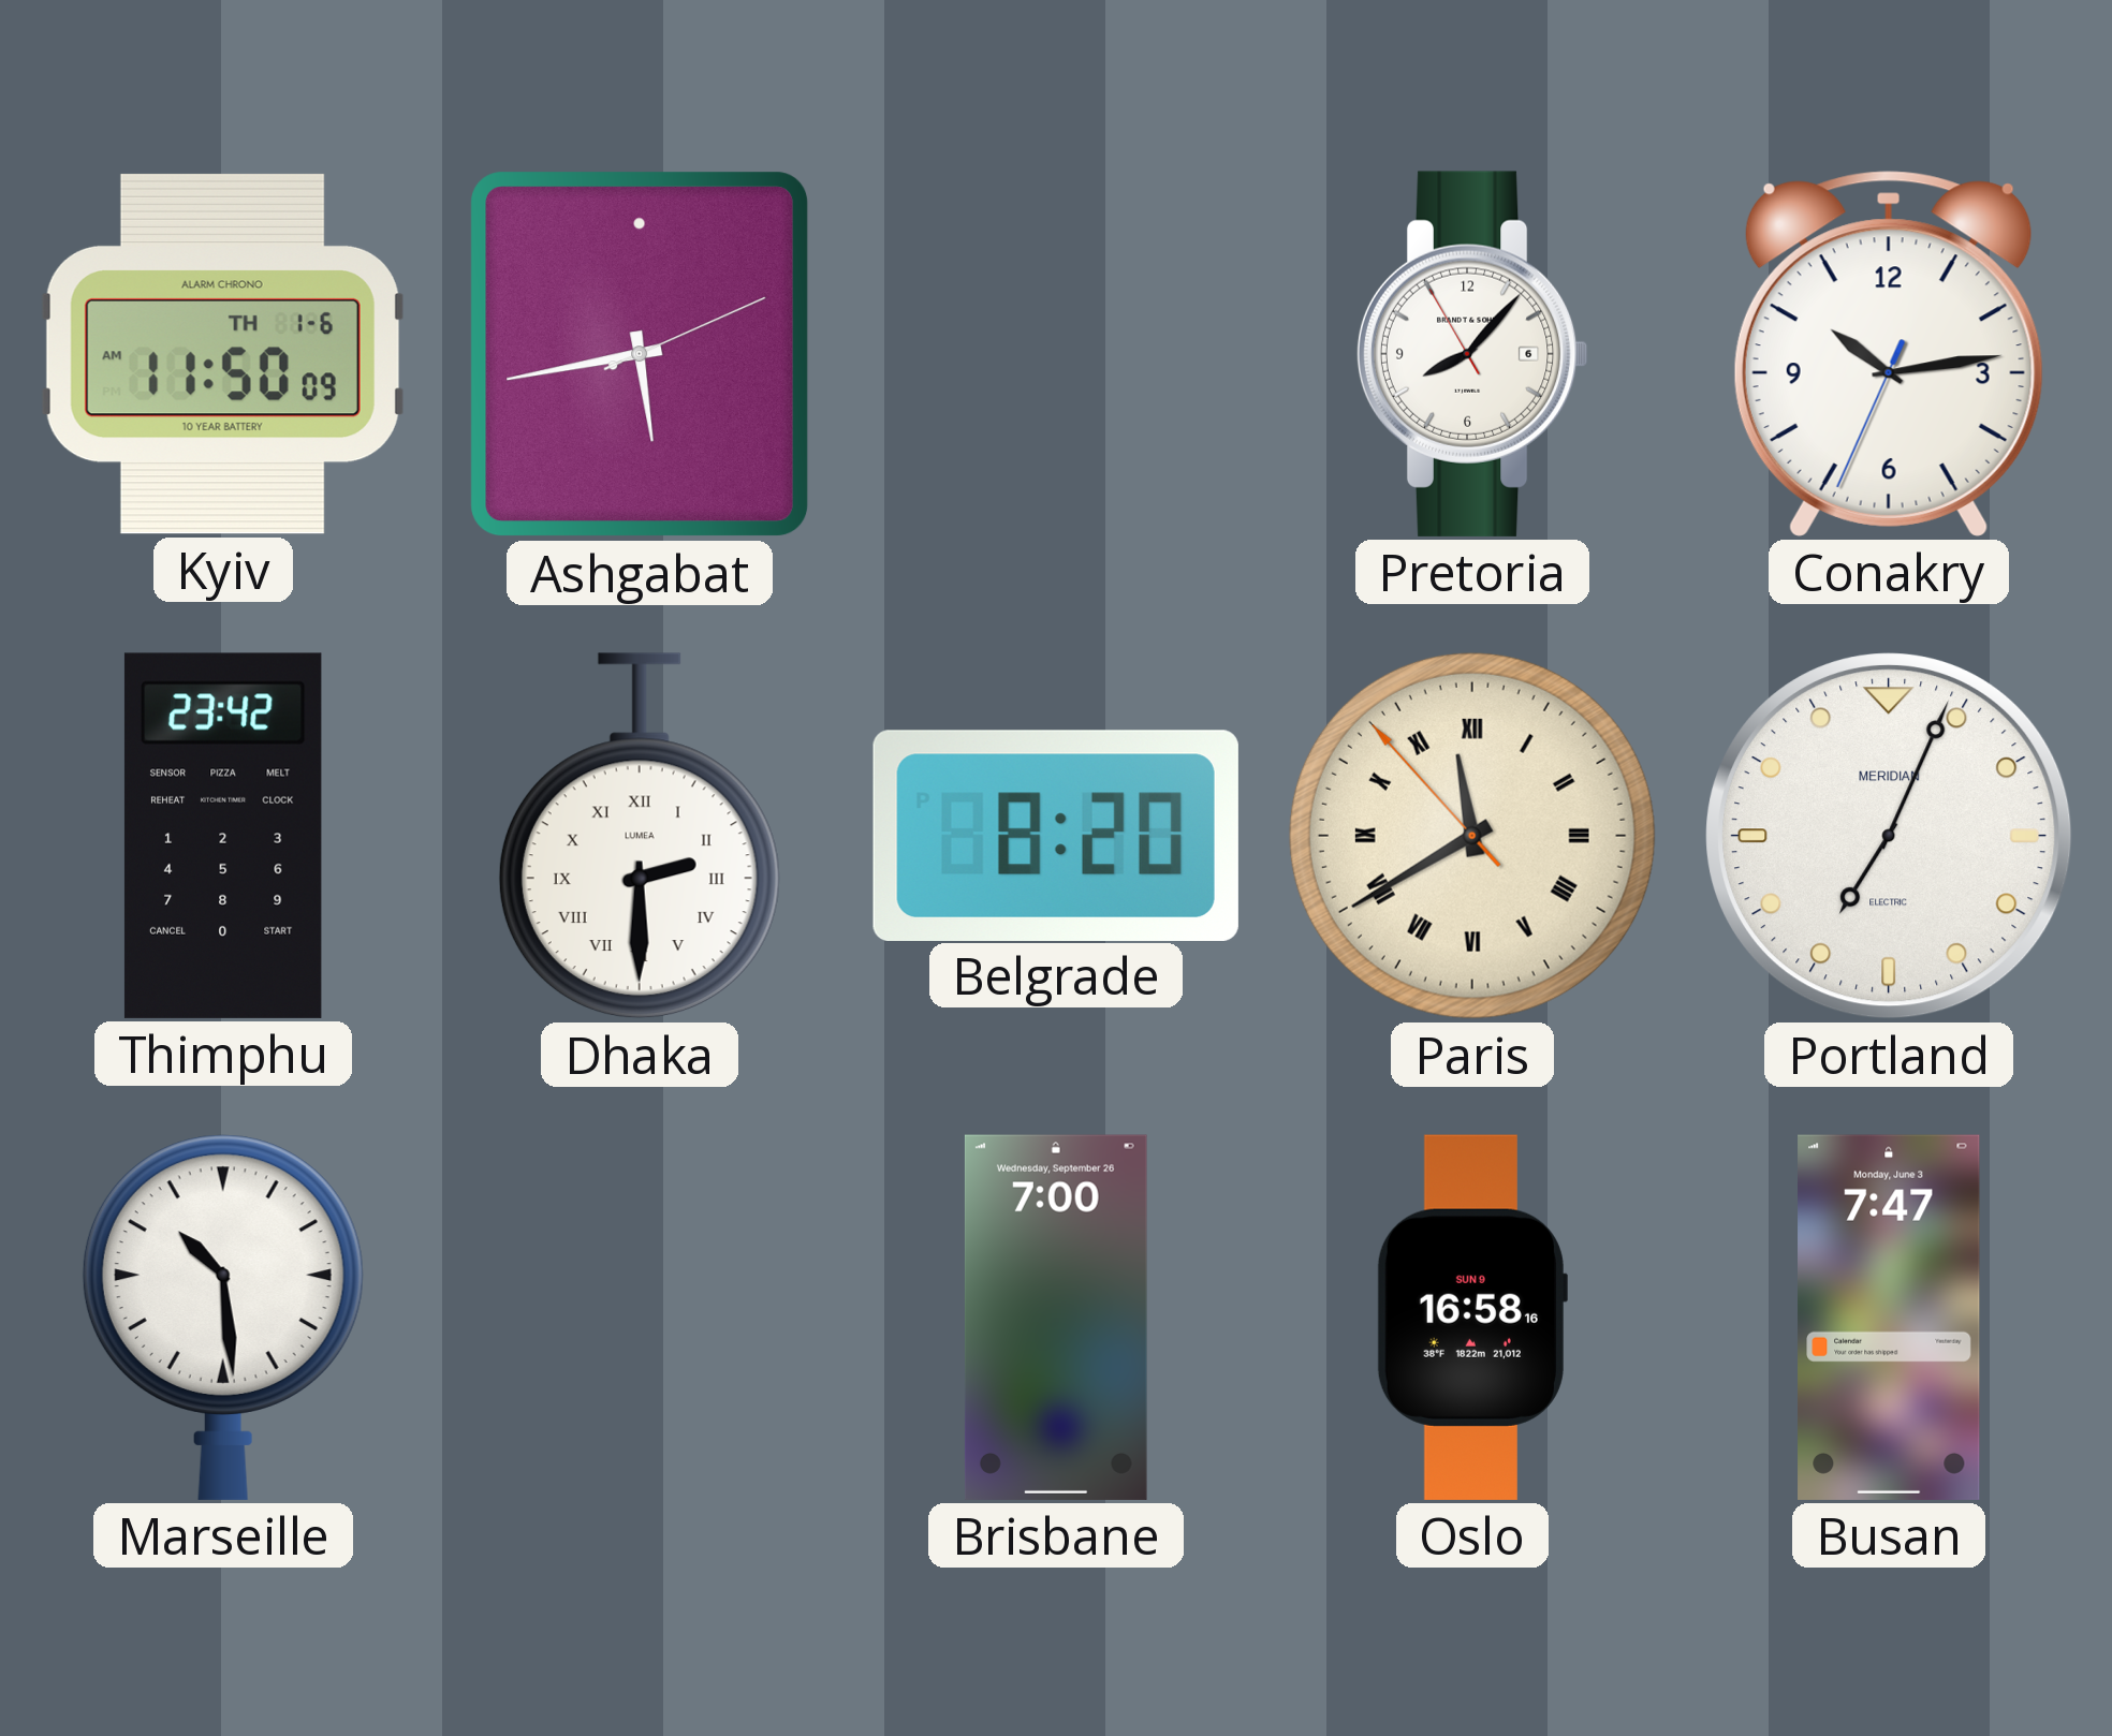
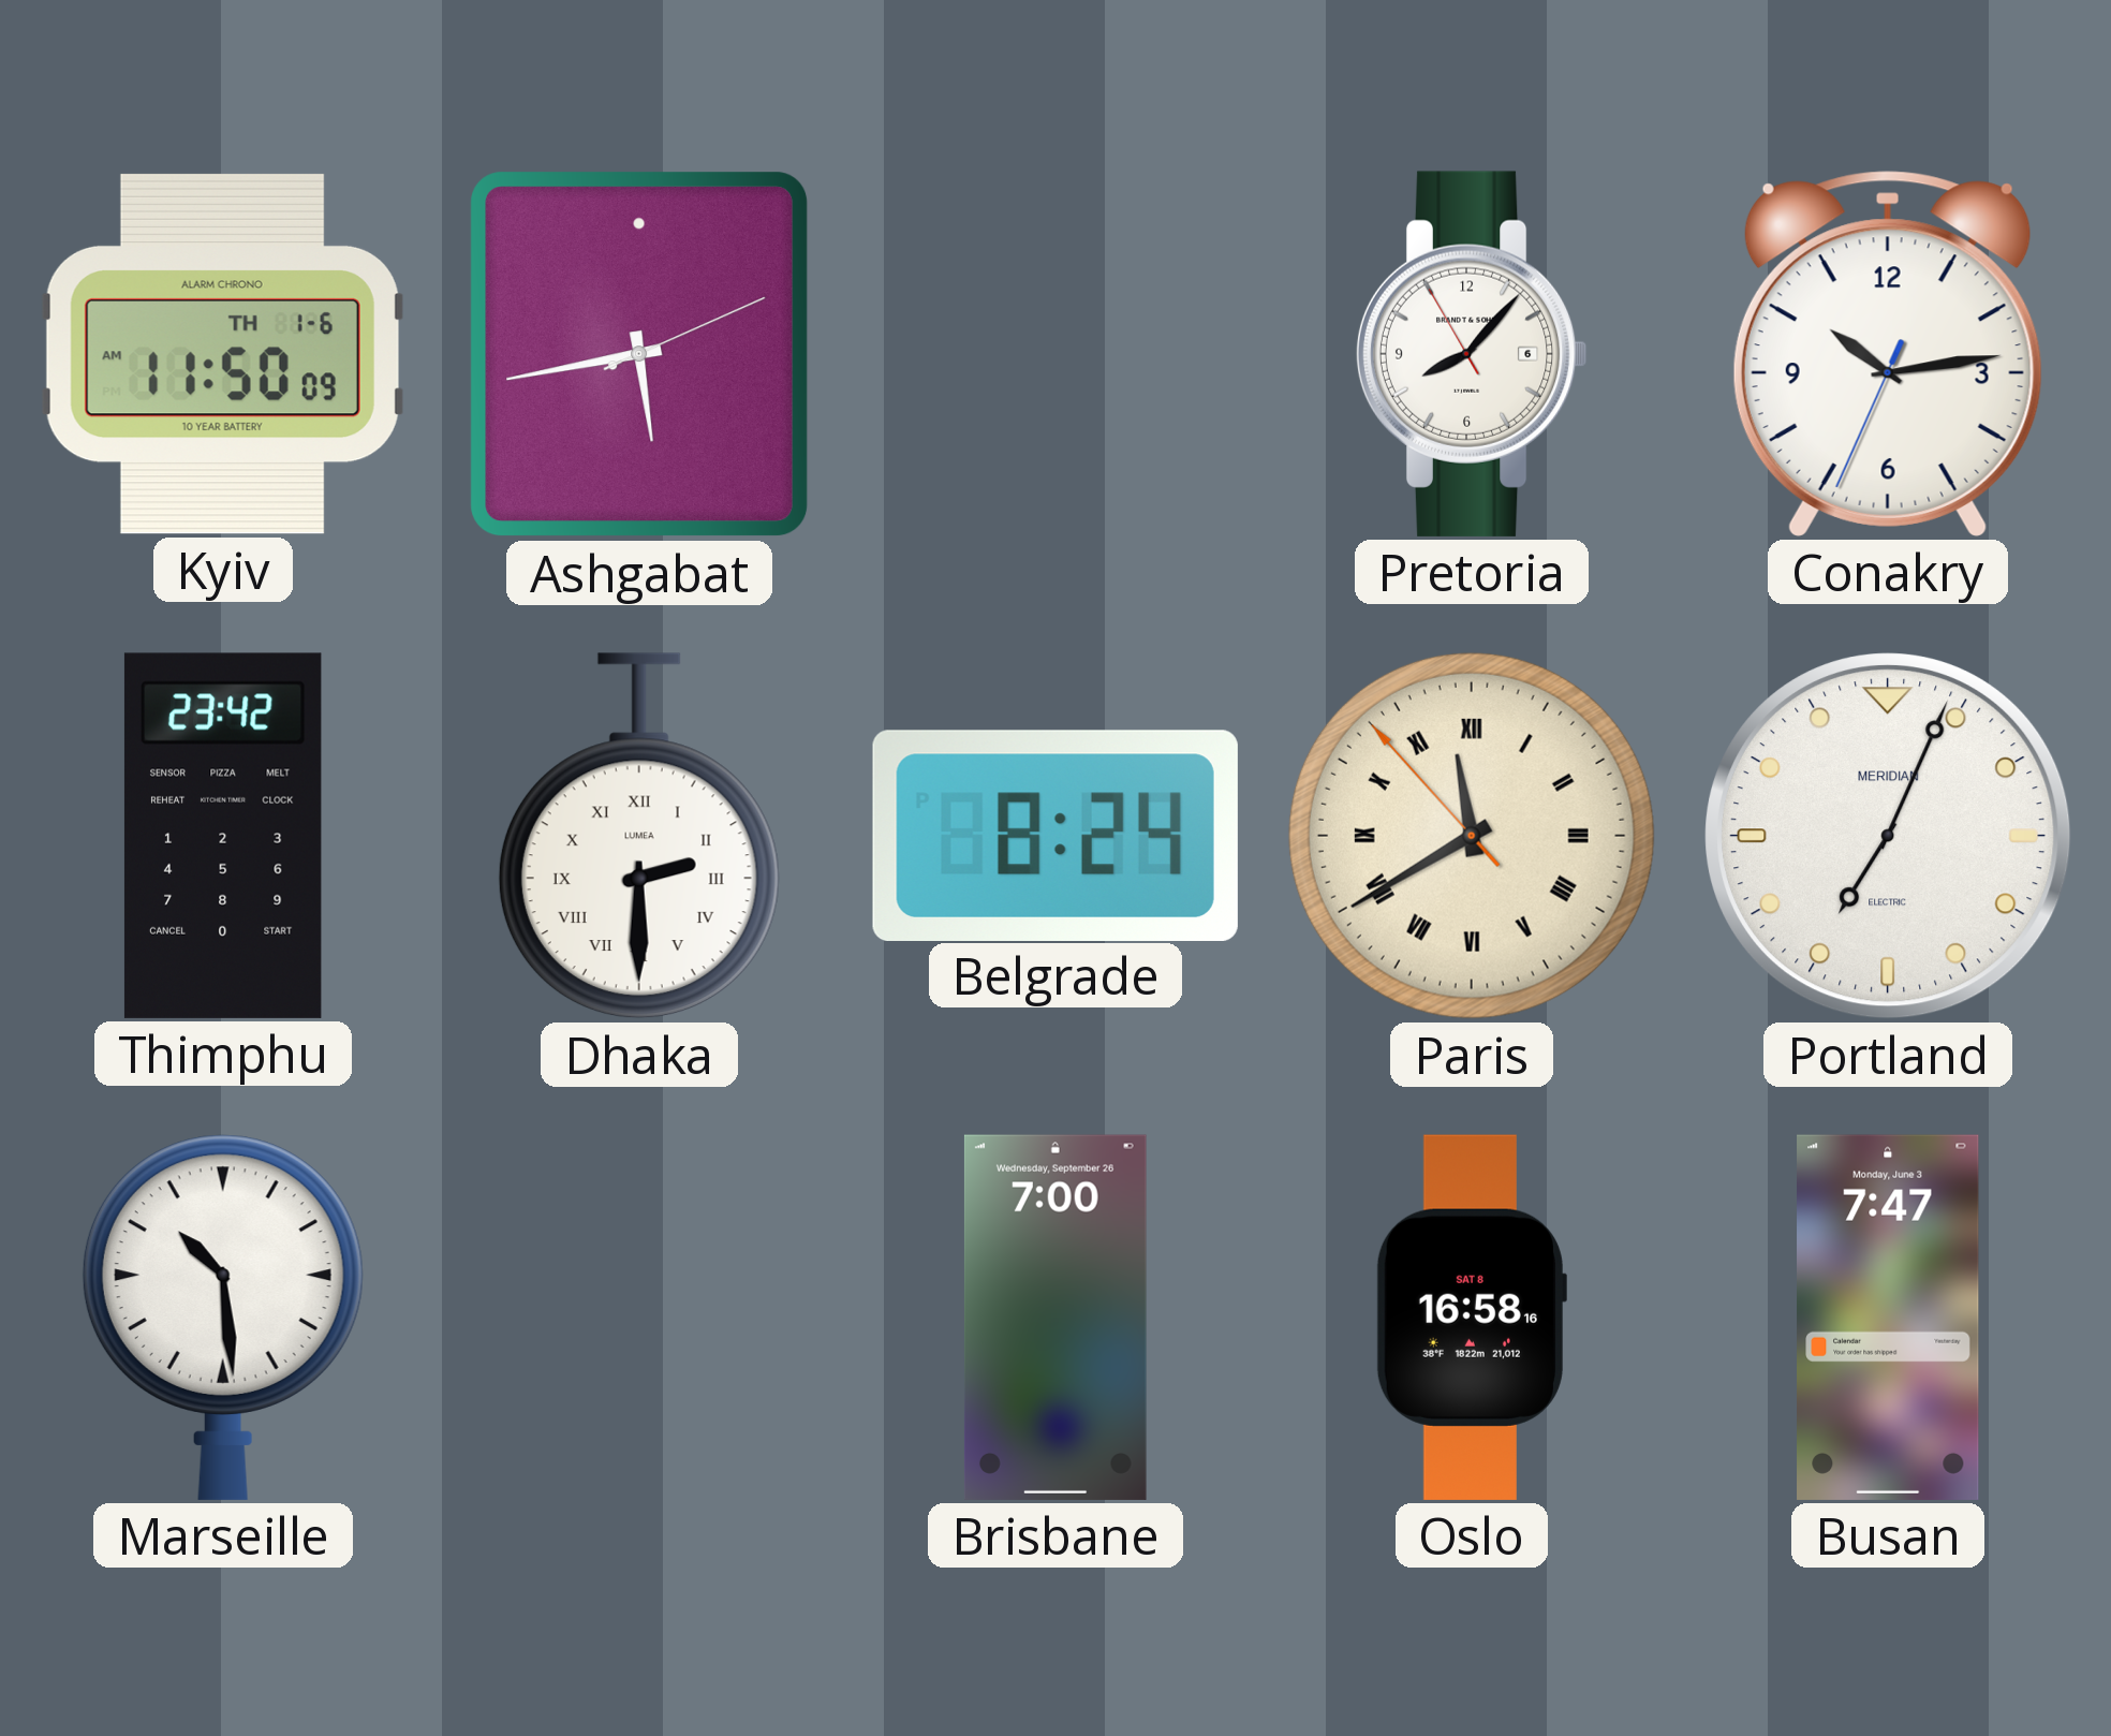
Belgrade: 8:20 -> 8:24
Oslo date: SUN 9 -> SAT 8
